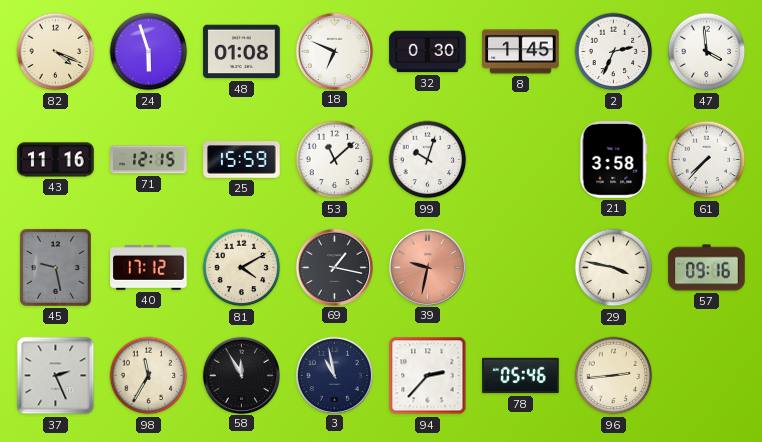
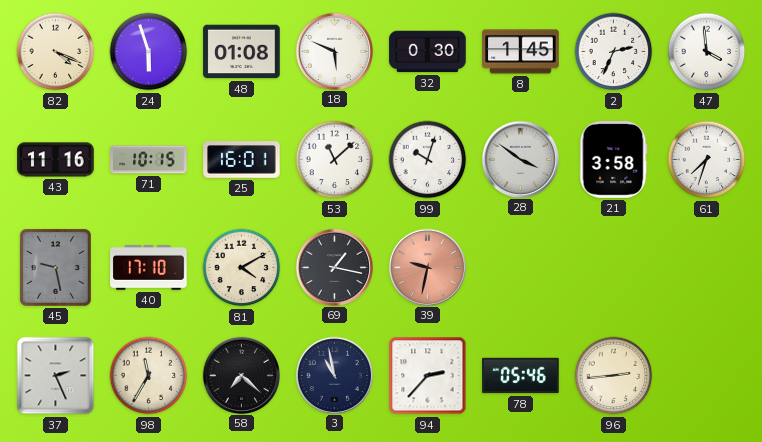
18: 6:49 -> 5:49
71: 12:15 -> 10:15
25: 15:59 -> 16:01
28: none -> 3:51
61: 7:37 -> 7:33
40: 17:12 -> 17:10
29: 3:47 -> none
57: 09:16 -> none
58: 11:55 -> 7:22
